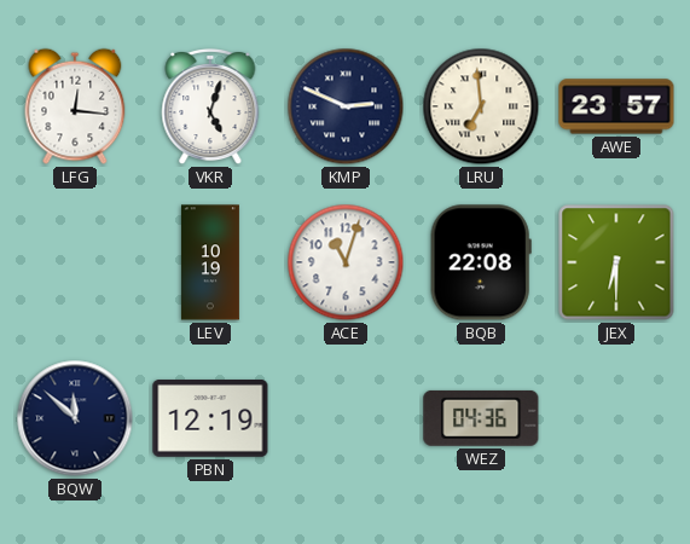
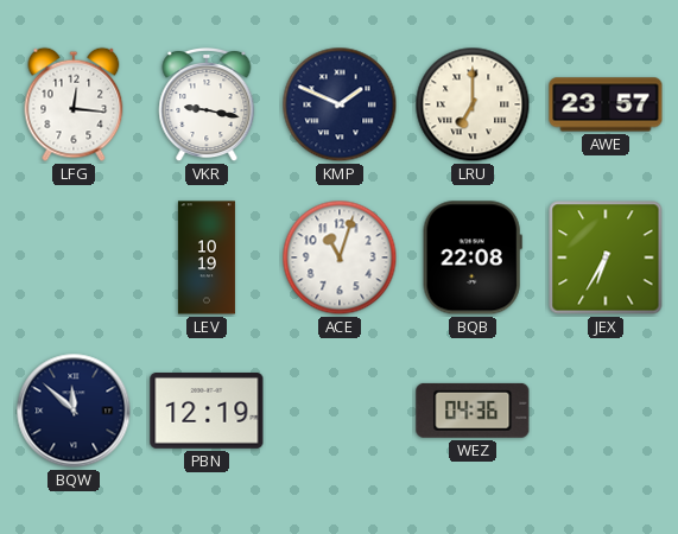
VKR: 5:03 -> 9:17
KMP: 2:49 -> 1:49
LRU: 6:59 -> 7:00
JEX: 6:30 -> 6:35
